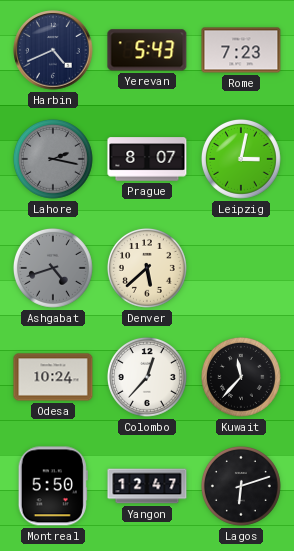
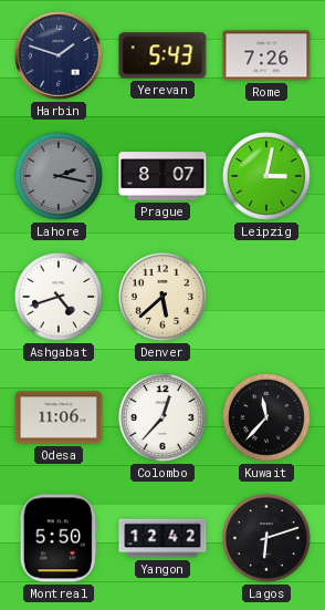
Harbin: 4:41 -> 1:48
Rome: 7:23 -> 7:26
Ashgabat dial: grey -> white
Odesa: 10:24 -> 11:06
Yangon: 12:47 -> 12:42
